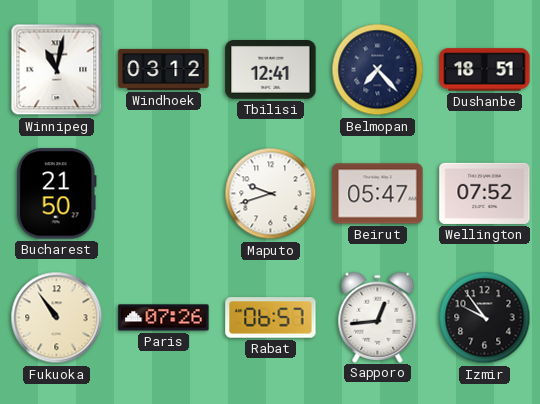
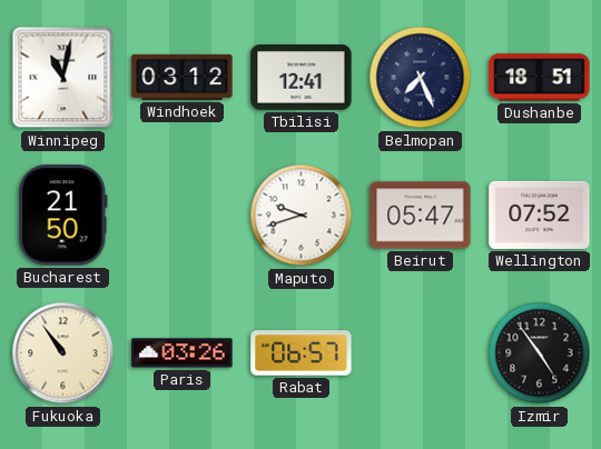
Belmopan: 7:23 -> 7:26
Paris: 07:26 -> 03:26
Sapporo: 12:44 -> none
Izmir: 9:54 -> 4:54
